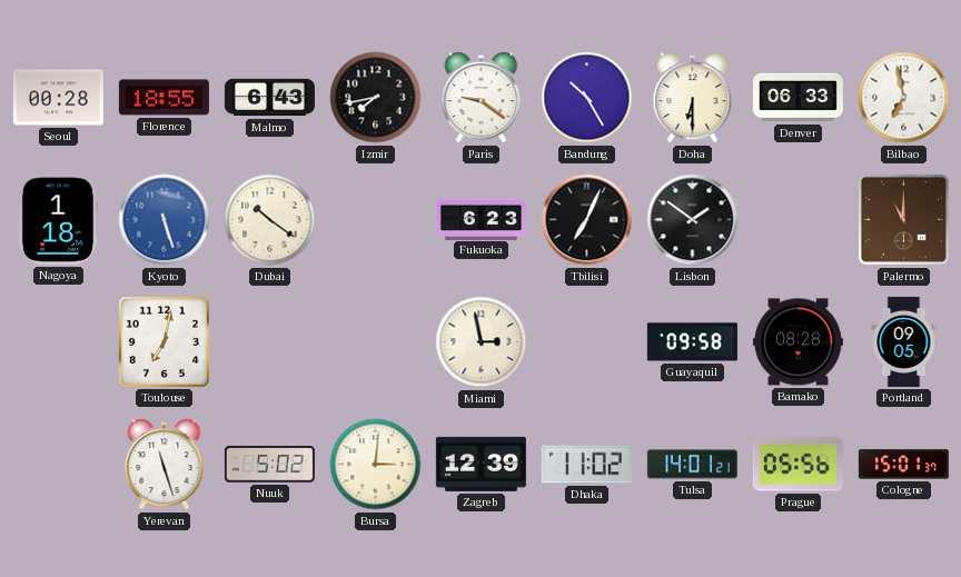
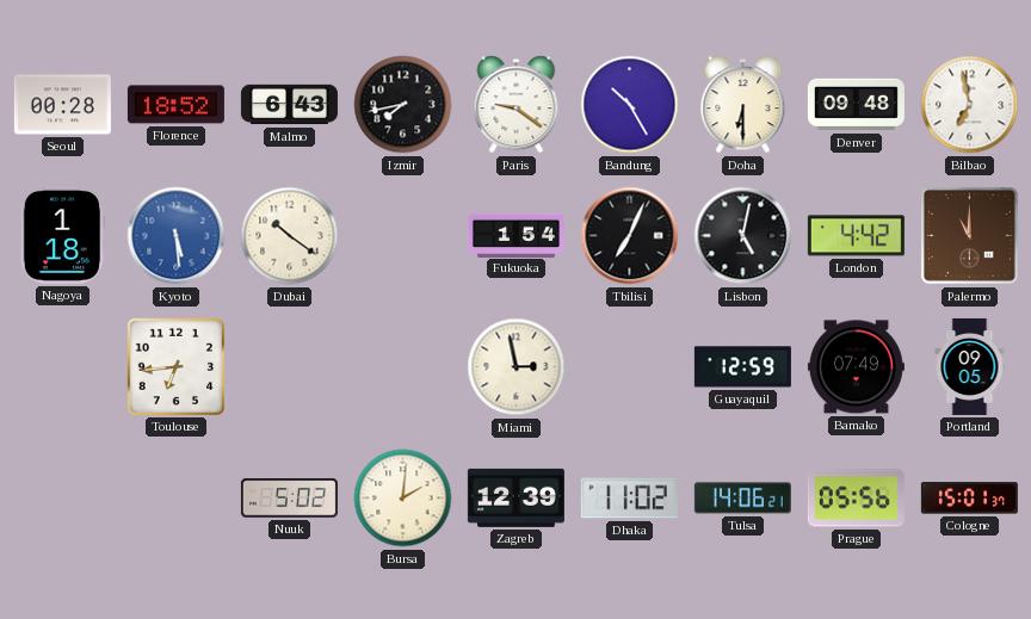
Florence: 18:55 -> 18:52
Denver: 06:33 -> 09:48
Kyoto: 5:27 -> 5:29
Fukuoka: 6:23 -> 1:54
Lisbon: 1:51 -> 5:02
London: none -> 4:42
Toulouse: 7:02 -> 6:44
Guayaquil: 09:58 -> 12:59
Bamako: 08:28 -> 07:49
Yerevan: 11:27 -> none
Bursa: 3:01 -> 2:01
Tulsa: 14:01 -> 14:06
